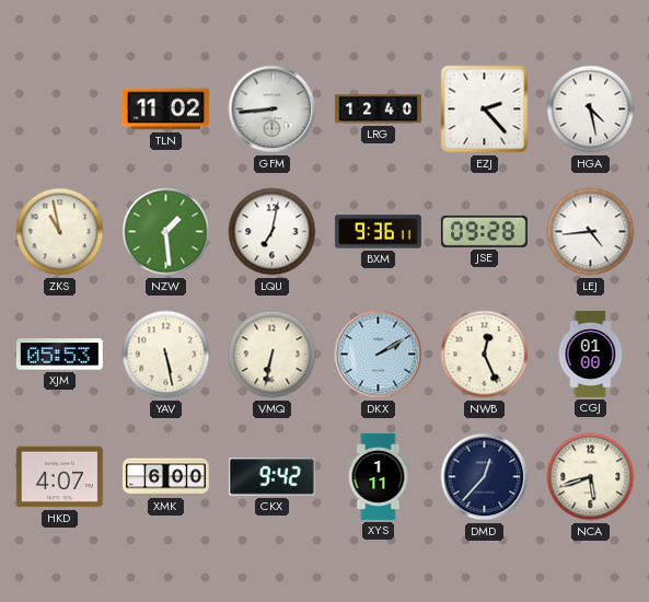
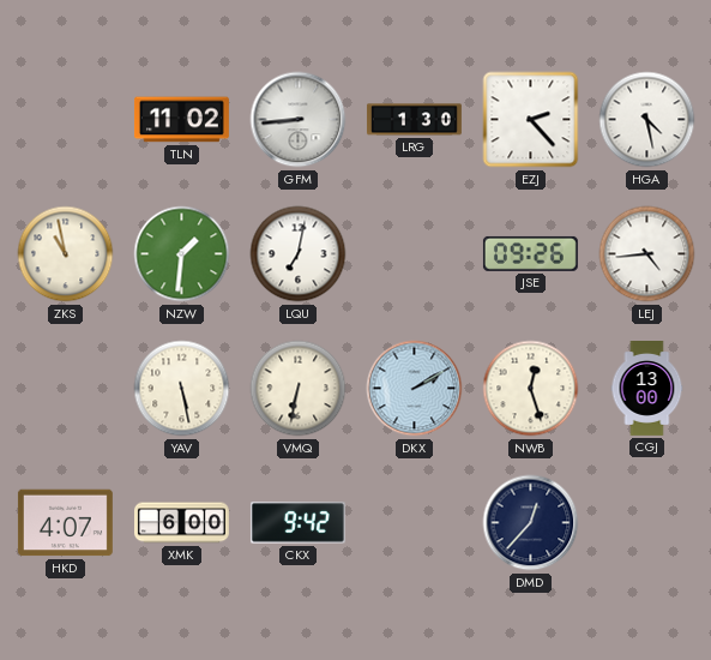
LRG: 12:40 -> 1:30
NZW: 1:29 -> 1:31
BXM: 9:36 -> none
JSE: 09:28 -> 09:26
XJM: 05:53 -> none
NWB: 12:26 -> 12:27
CGJ: 01:00 -> 13:00
XYS: 1:11 -> none
NCA: 5:42 -> none
